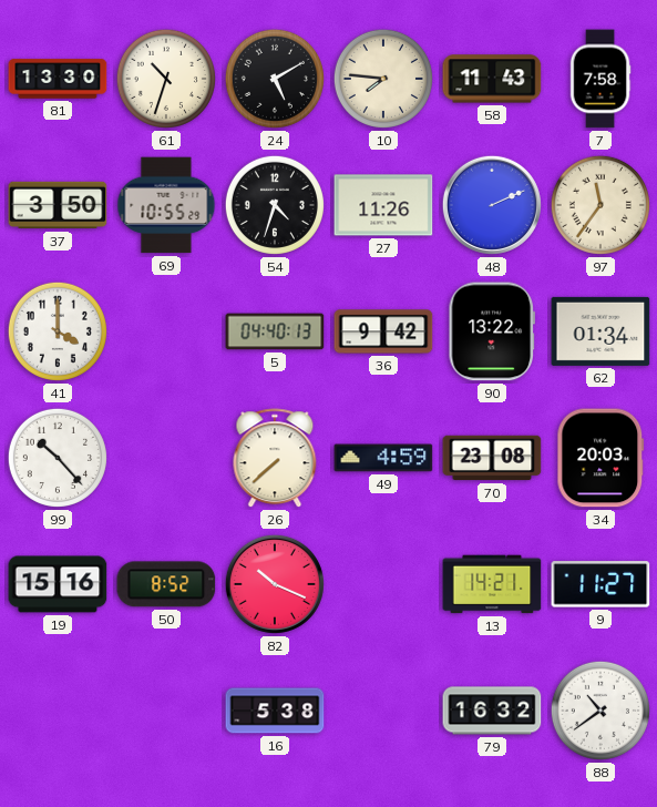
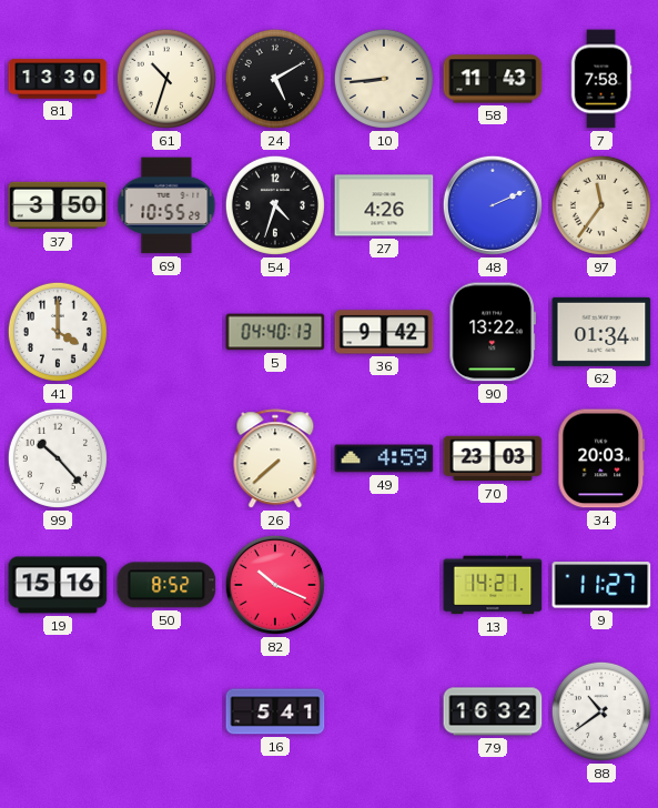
10: 7:46 -> 8:44
27: 11:26 -> 4:26
70: 23:08 -> 23:03
16: 5:38 -> 5:41
